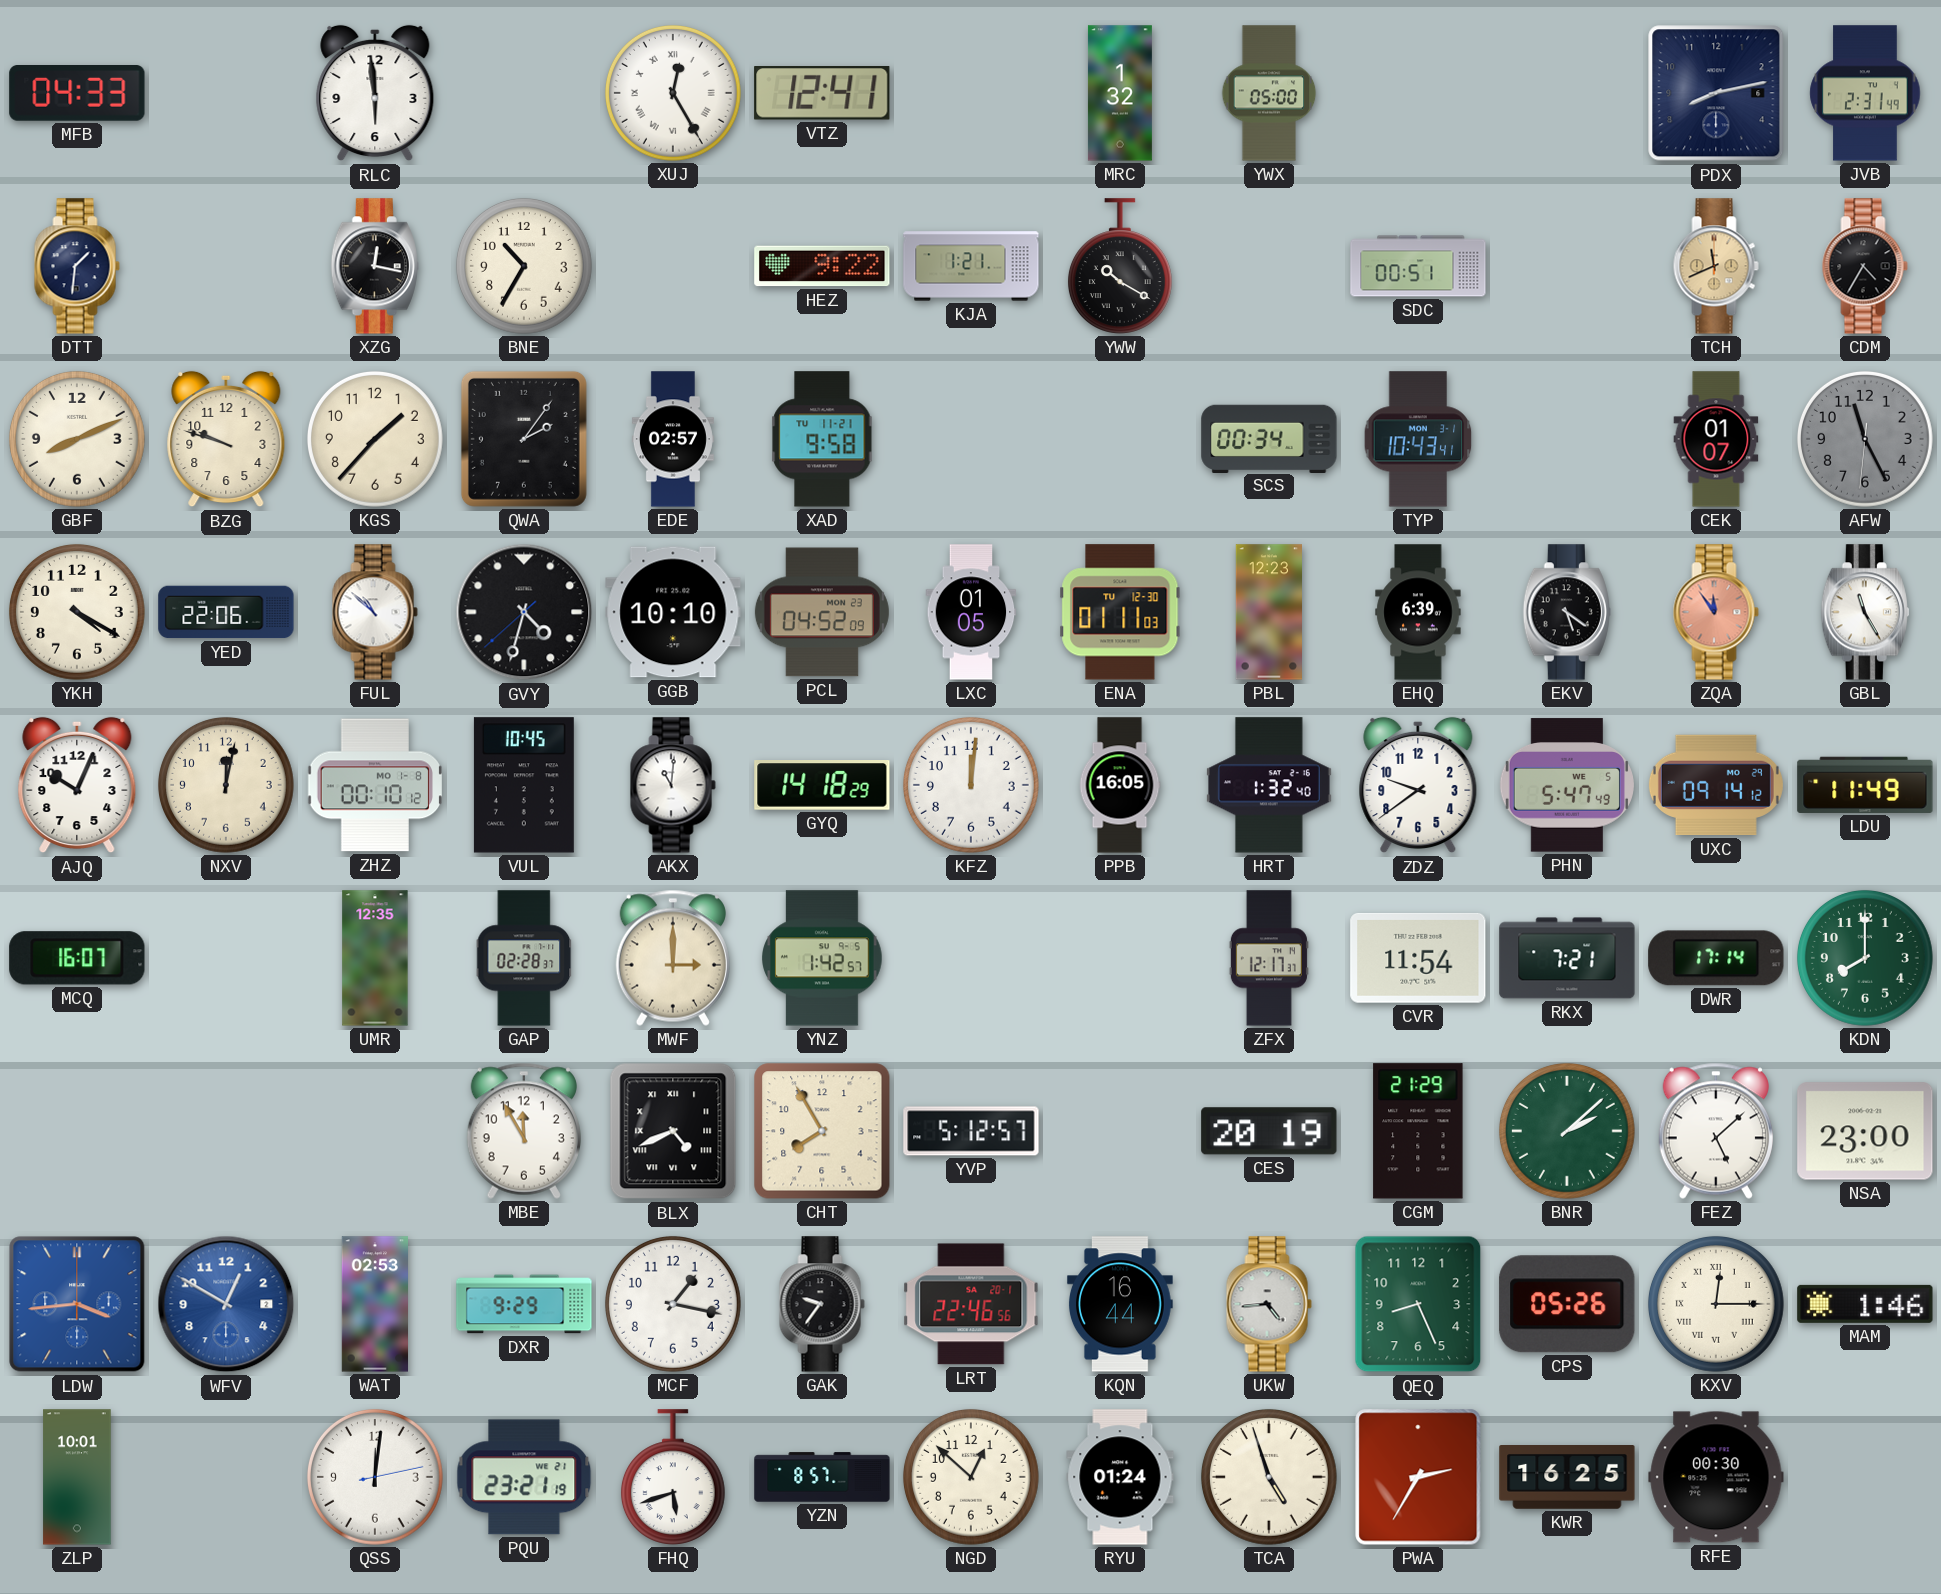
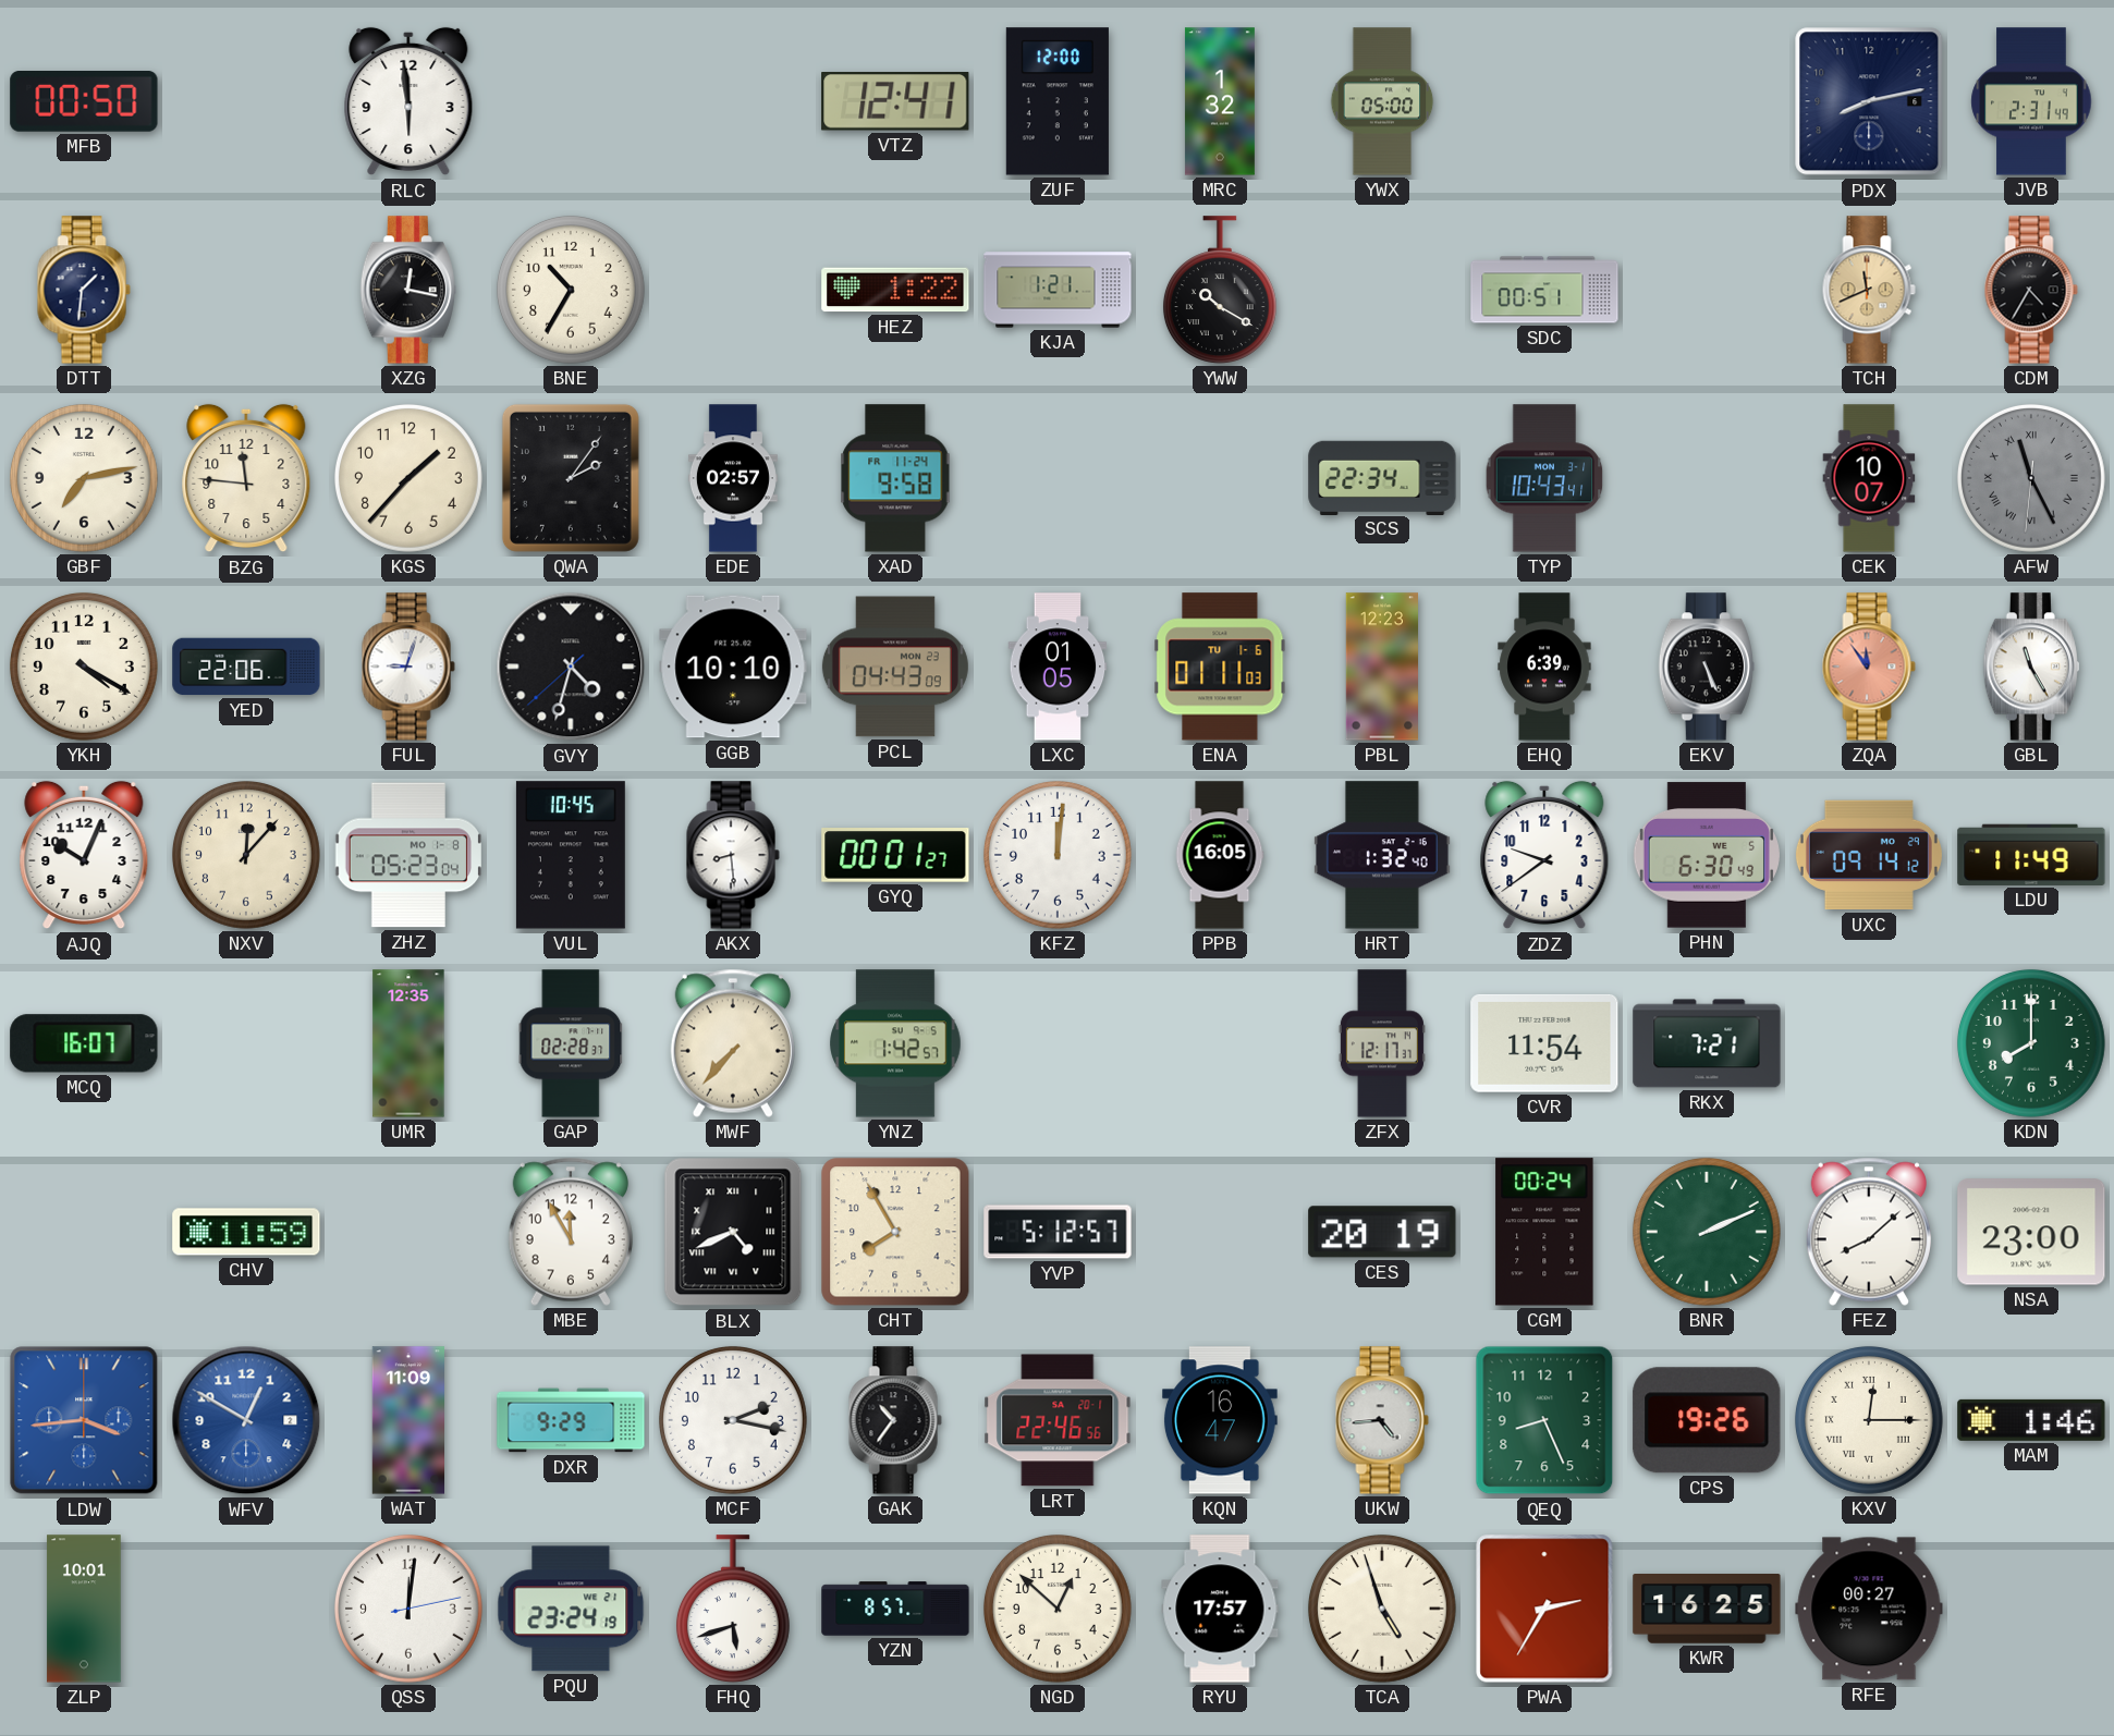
MFB: 04:33 -> 00:50
XUJ: 12:25 -> none
ZUF: none -> 12:00
HEZ: 9:22 -> 1:22
GBF: 8:11 -> 7:13
BZG: 9:48 -> 11:46
XAD date: TU 11-21 -> FR 11-24
SCS: 00:34 -> 22:34
CEK: 01:07 -> 10:07
AFW numerals: Arabic -> Roman
FUL: 10:52 -> 9:03
PCL: 04:52 -> 04:43
ENA date: TU 12-30 -> TU 1-6
EKV: 5:21 -> 5:26
NXV: 12:02 -> 12:07
ZHZ: 00:10 -> 05:23
AKX: 11:01 -> 8:29
GYQ: 14:18 -> 00:01
PHN: 5:47 -> 6:30
MWF: 3:00 -> 7:37
DWR: 17:14 -> none
CHV: none -> 11:59
CGM: 21:29 -> 00:24
BNR: 2:08 -> 2:11
FEZ: 5:08 -> 8:08
WAT: 02:53 -> 11:09
MCF: 1:17 -> 2:17
GAK: 9:36 -> 10:36
KQN: 16:44 -> 16:47
CPS: 05:26 -> 19:26
PQU: 23:21 -> 23:24
RYU: 01:24 -> 17:57
RFE: 00:30 -> 00:27
